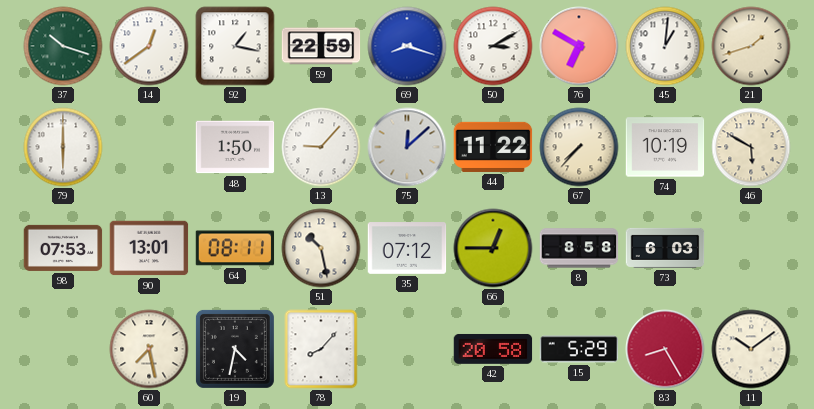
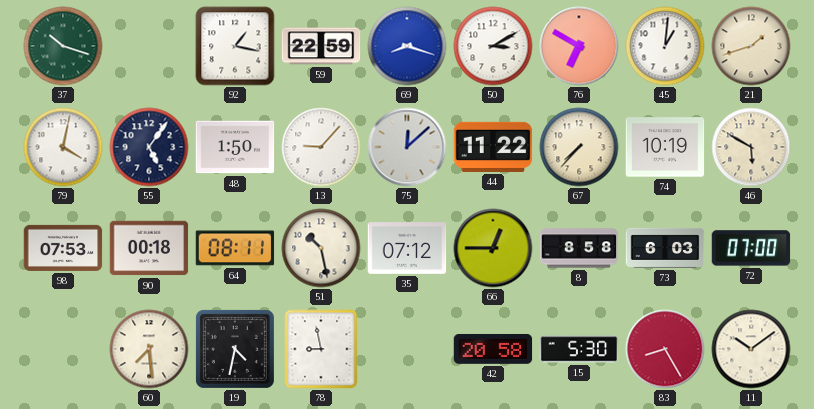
14: 12:39 -> none
79: 6:00 -> 4:02
55: none -> 5:06
90: 13:01 -> 00:18
72: none -> 07:00
60: 7:28 -> 7:29
78: 8:07 -> 8:58
15: 5:29 -> 5:30
